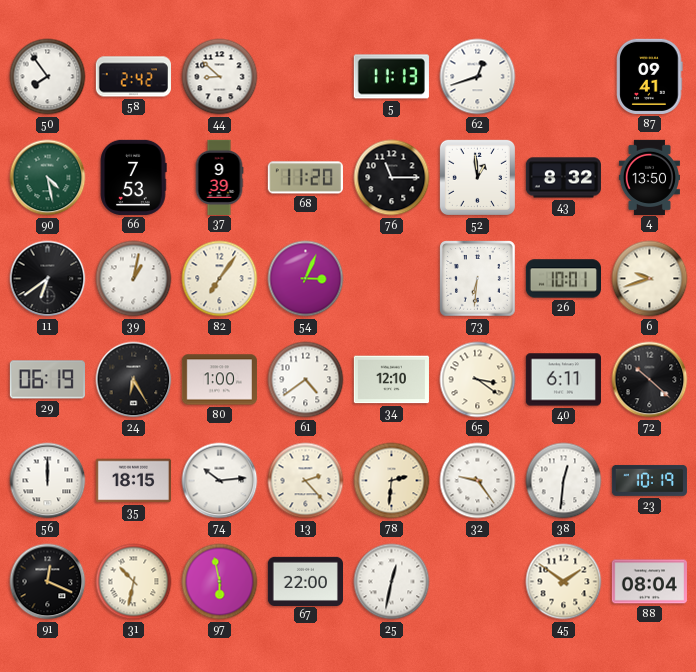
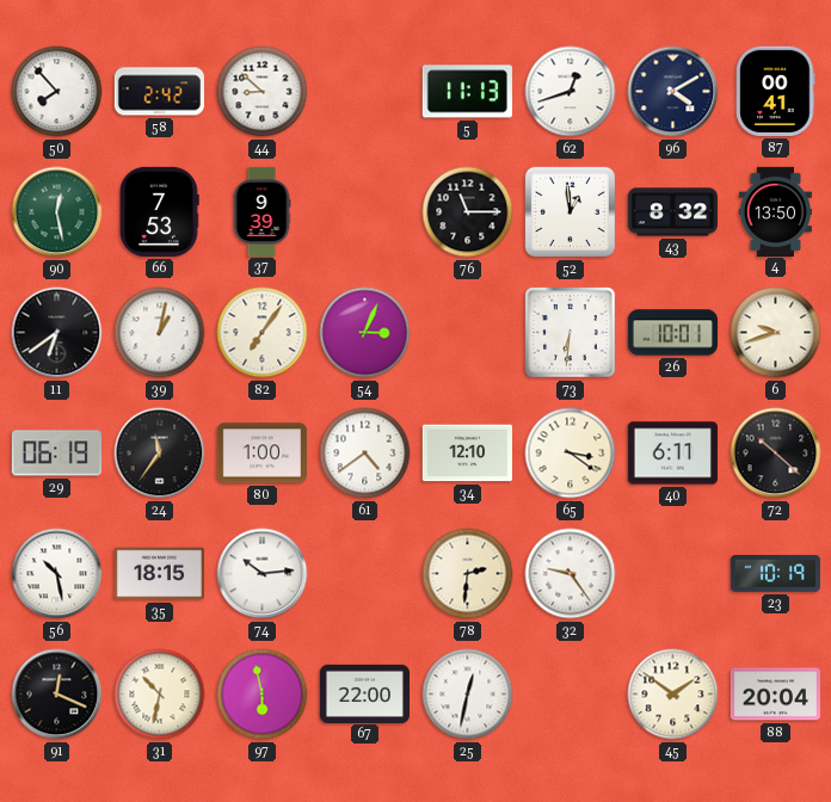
50: 7:54 -> 7:53
96: none -> 4:10
87: 09:41 -> 00:41
90: 4:28 -> 12:28
68: 11:20 -> none
24: 6:25 -> 11:36
56: 12:00 -> 10:28
13: 2:23 -> none
38: 12:31 -> none
88: 08:04 -> 20:04
